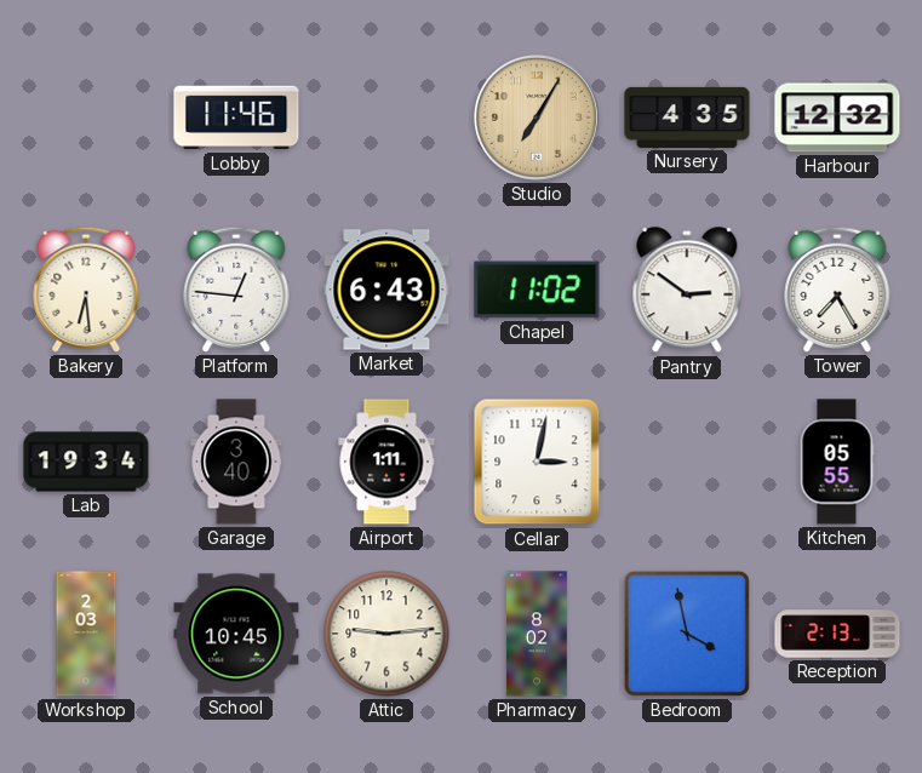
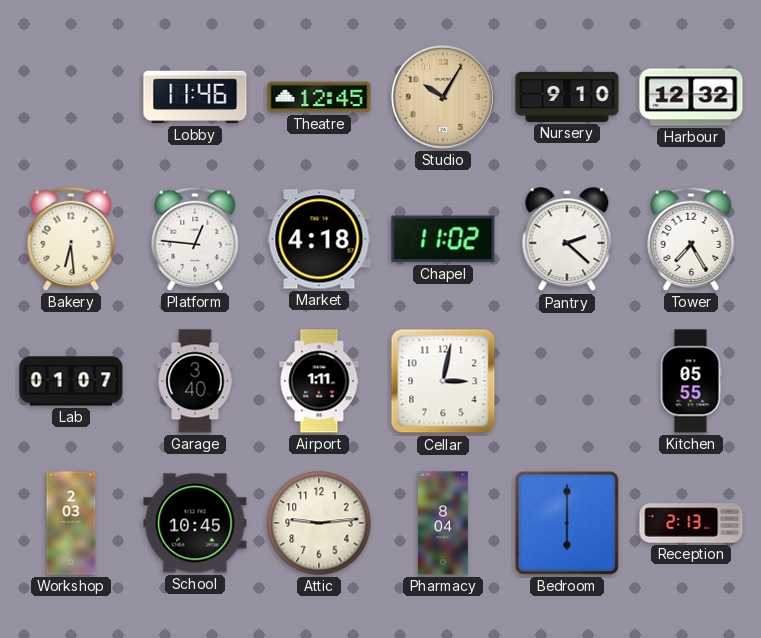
Theatre: none -> 12:45
Studio: 7:05 -> 10:05
Nursery: 4:35 -> 9:10
Market: 6:43 -> 4:18
Pantry: 2:51 -> 2:22
Lab: 19:34 -> 01:07
Pharmacy: 8:02 -> 8:04
Bedroom: 3:58 -> 6:00
